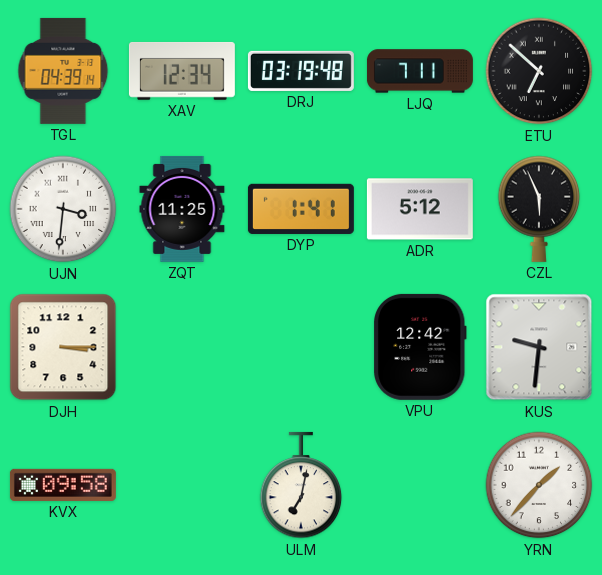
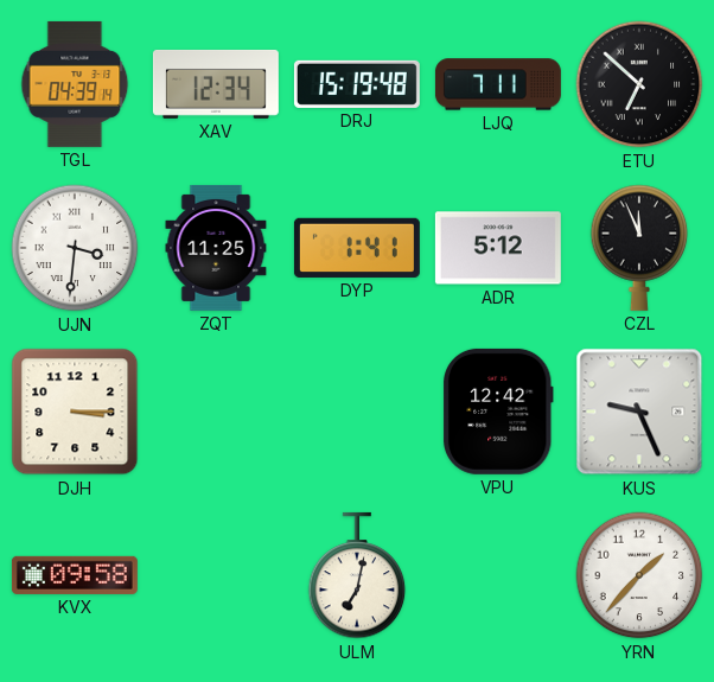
DRJ: 03:19 -> 15:19
CZL: 5:56 -> 11:56
KUS: 9:31 -> 9:26
